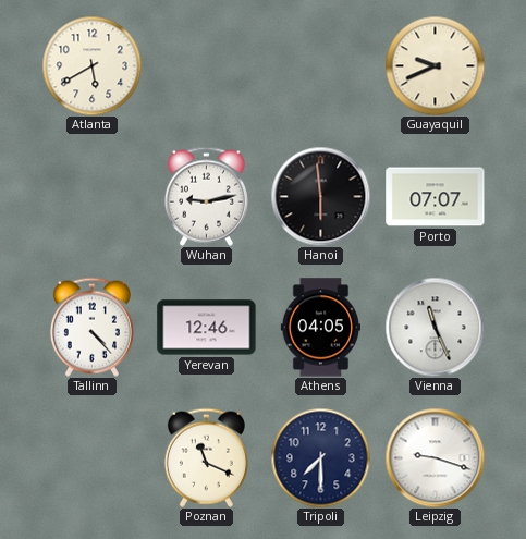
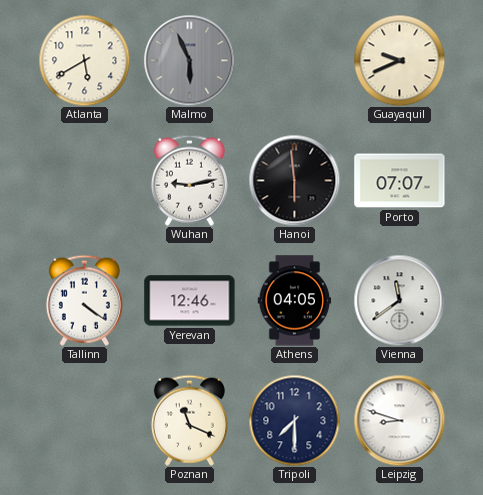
Malmo: none -> 5:56
Tallinn: 4:23 -> 4:21
Vienna: 11:26 -> 11:39
Leipzig: 9:18 -> 8:48
